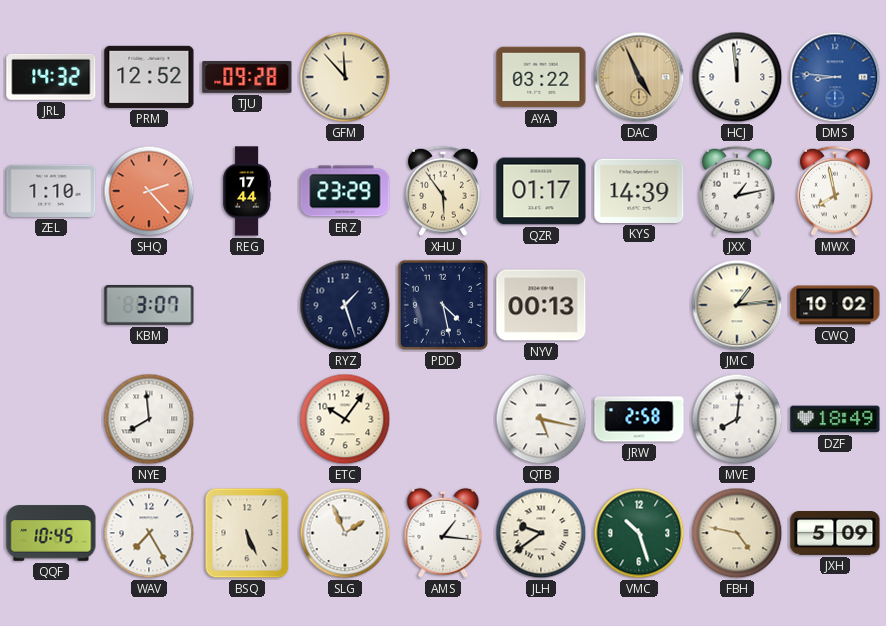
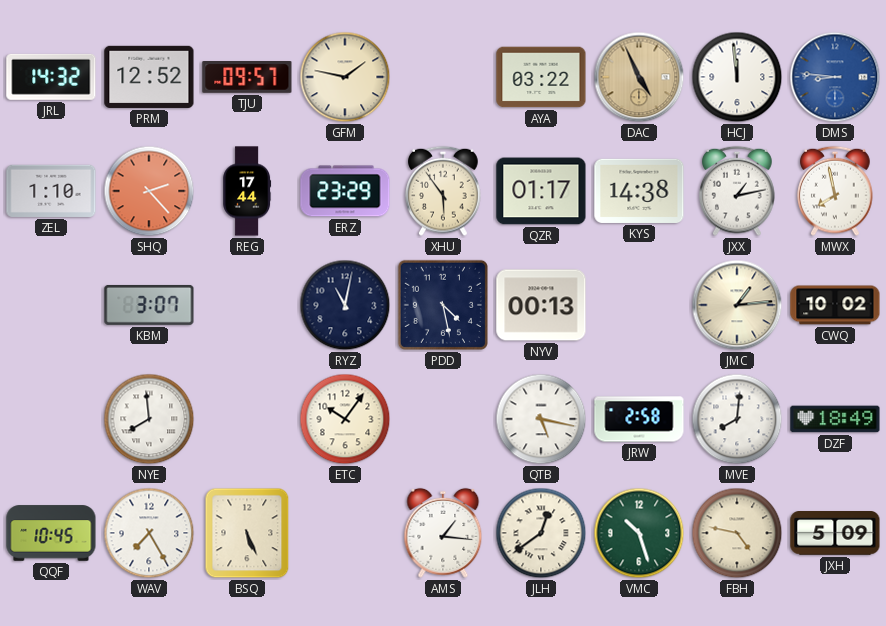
TJU: 09:28 -> 09:57
GFM: 11:53 -> 1:47
KYS: 14:39 -> 14:38
RYZ: 1:27 -> 11:02
SLG: 1:56 -> none
JLH: 9:39 -> 12:39
